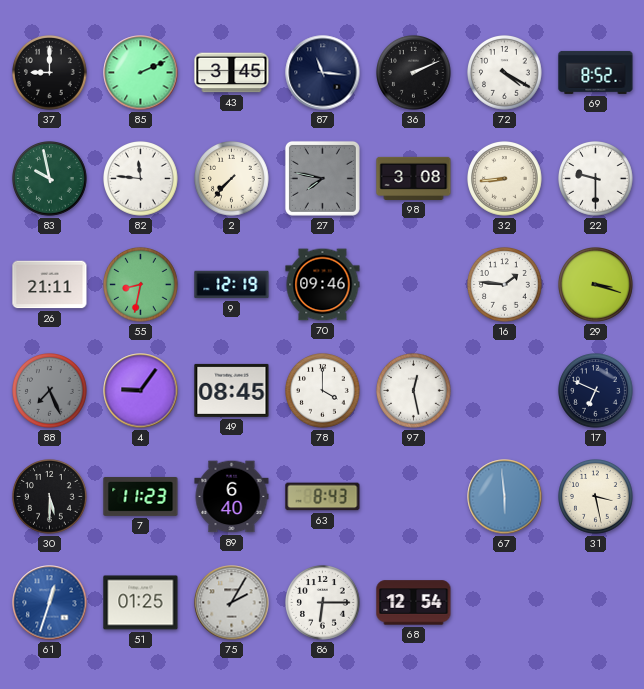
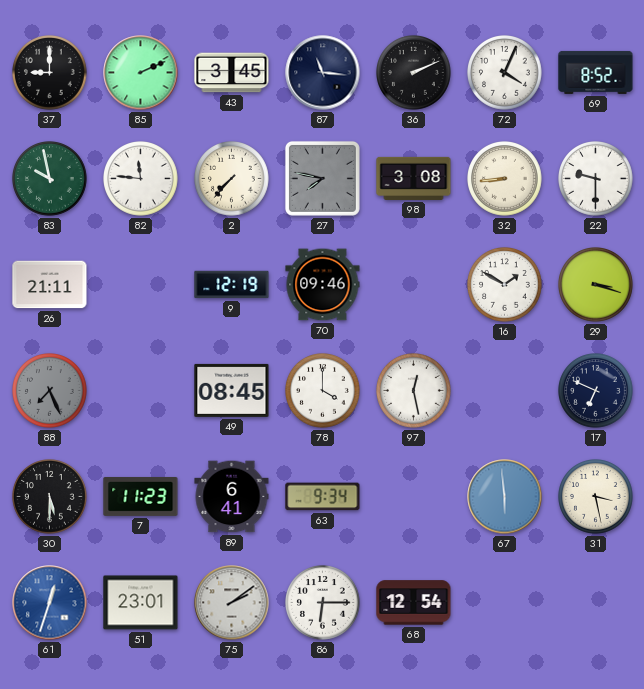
72: 4:20 -> 4:04
55: 8:32 -> none
16: 1:46 -> 1:50
4: 9:06 -> none
89: 6:40 -> 6:41
63: 8:43 -> 9:34
51: 01:25 -> 23:01
75: 2:05 -> 2:09
